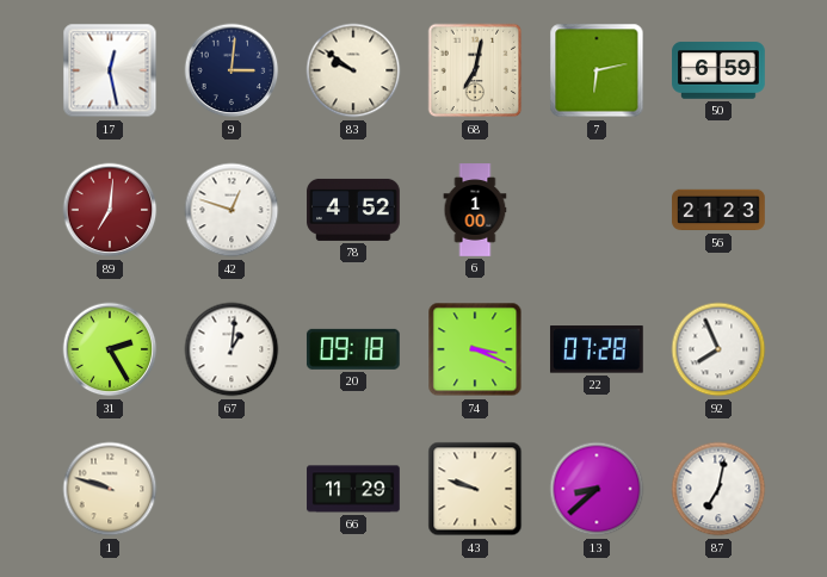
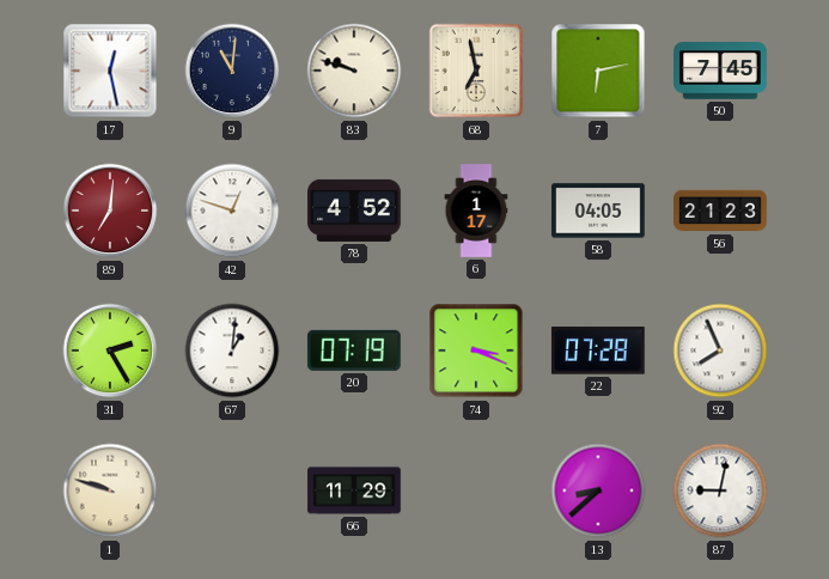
9: 3:01 -> 11:01
83: 9:51 -> 9:48
68: 7:02 -> 6:58
50: 6:59 -> 7:45
6: 1:00 -> 1:17
58: none -> 04:05
20: 09:18 -> 07:19
43: 9:48 -> none
87: 7:02 -> 9:02
